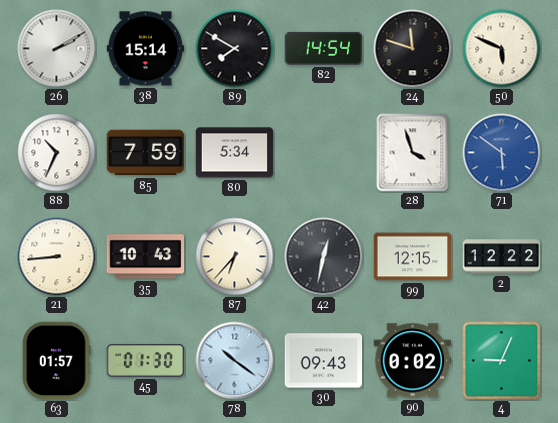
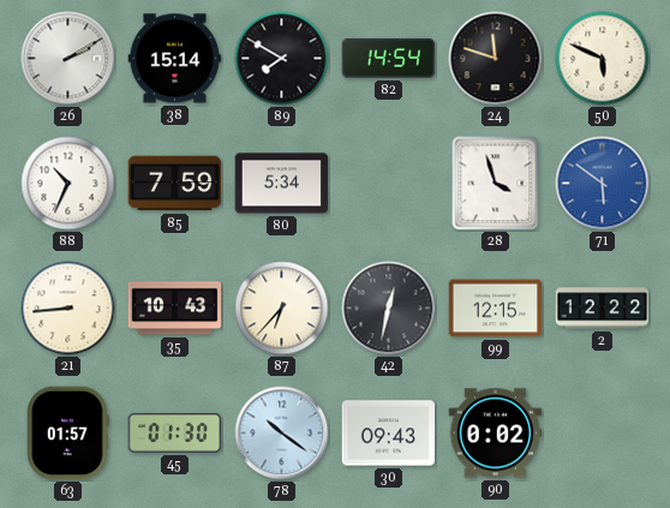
4: 9:04 -> none
